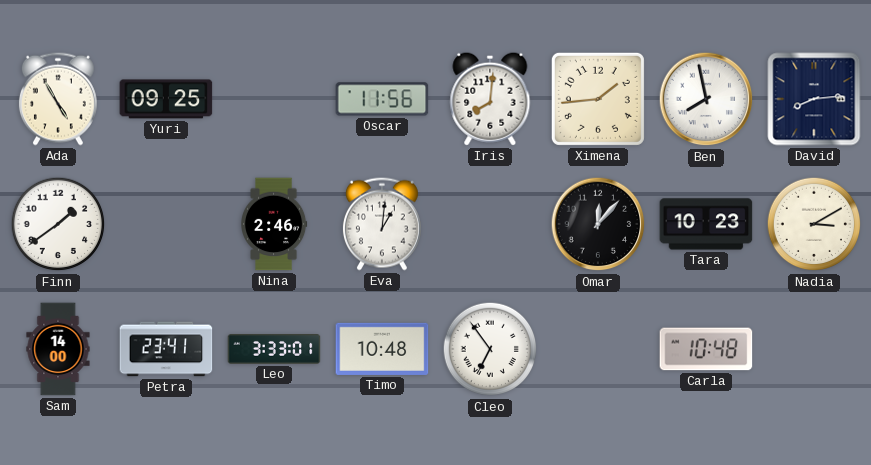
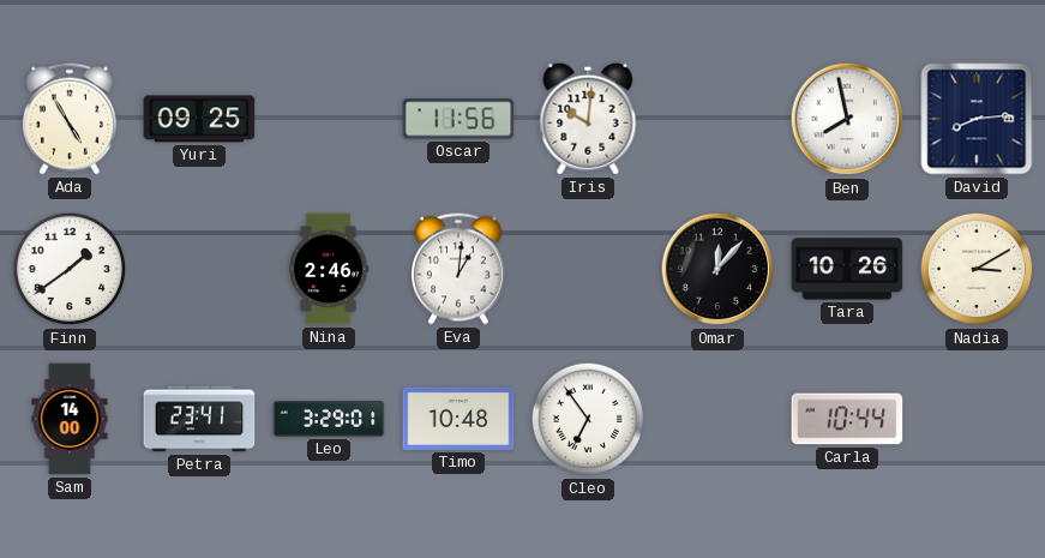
Iris: 8:01 -> 10:01
Ximena: 1:44 -> none
Tara: 10:23 -> 10:26
Leo: 3:33 -> 3:29
Carla: 10:48 -> 10:44
